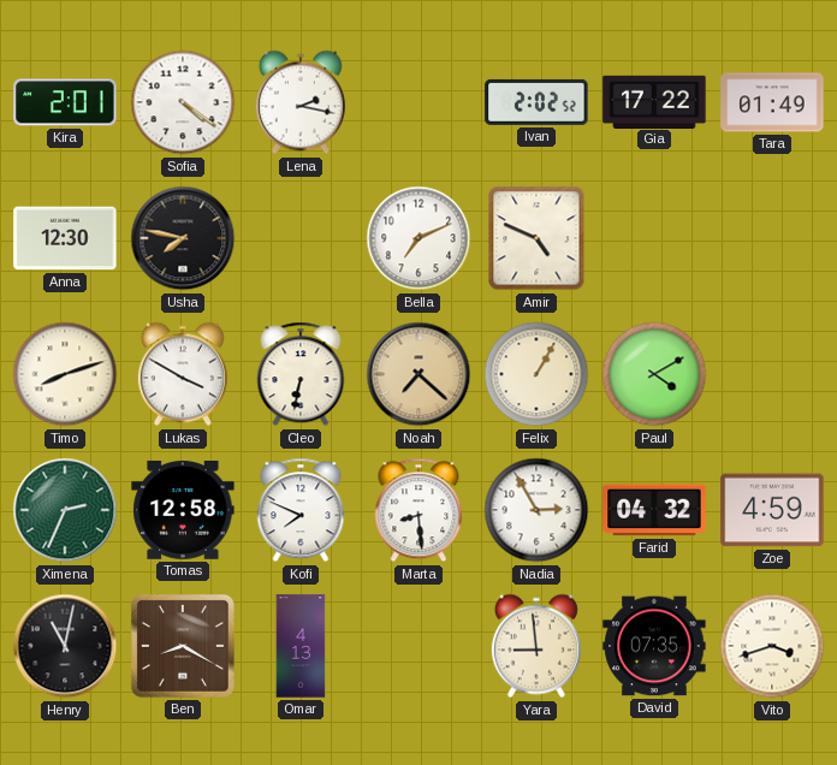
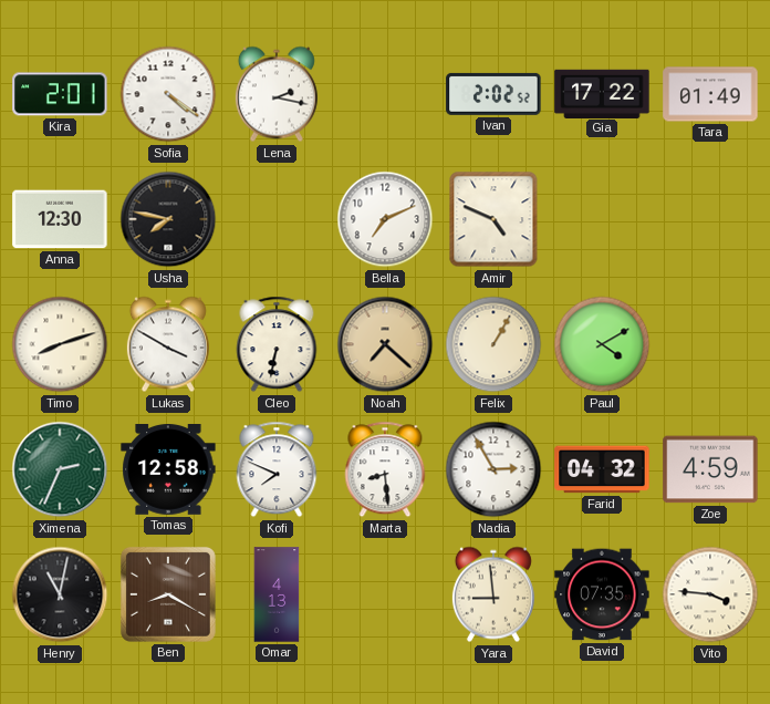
Vito: 3:42 -> 3:46
